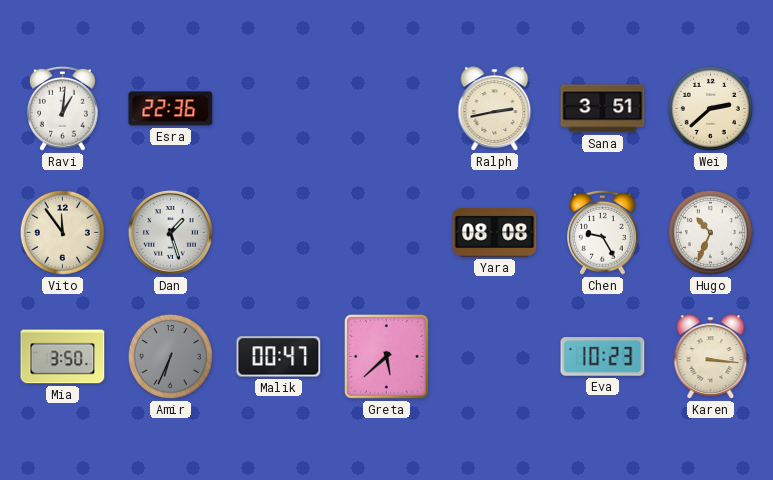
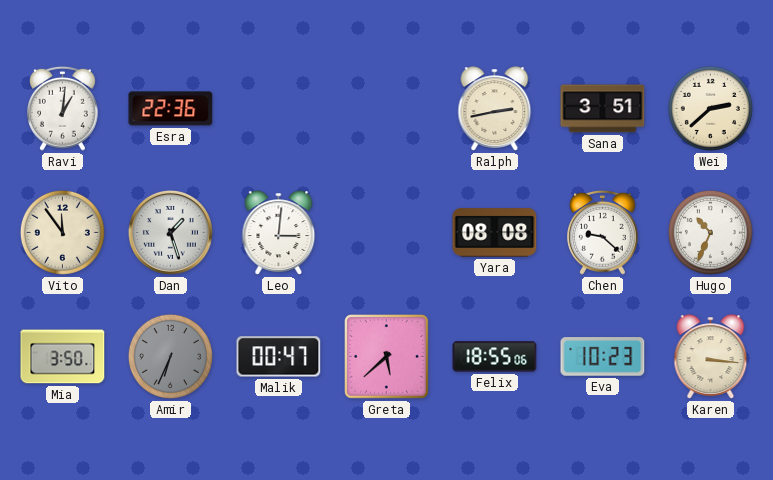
Leo: none -> 3:01
Chen: 9:25 -> 9:22
Felix: none -> 18:55
